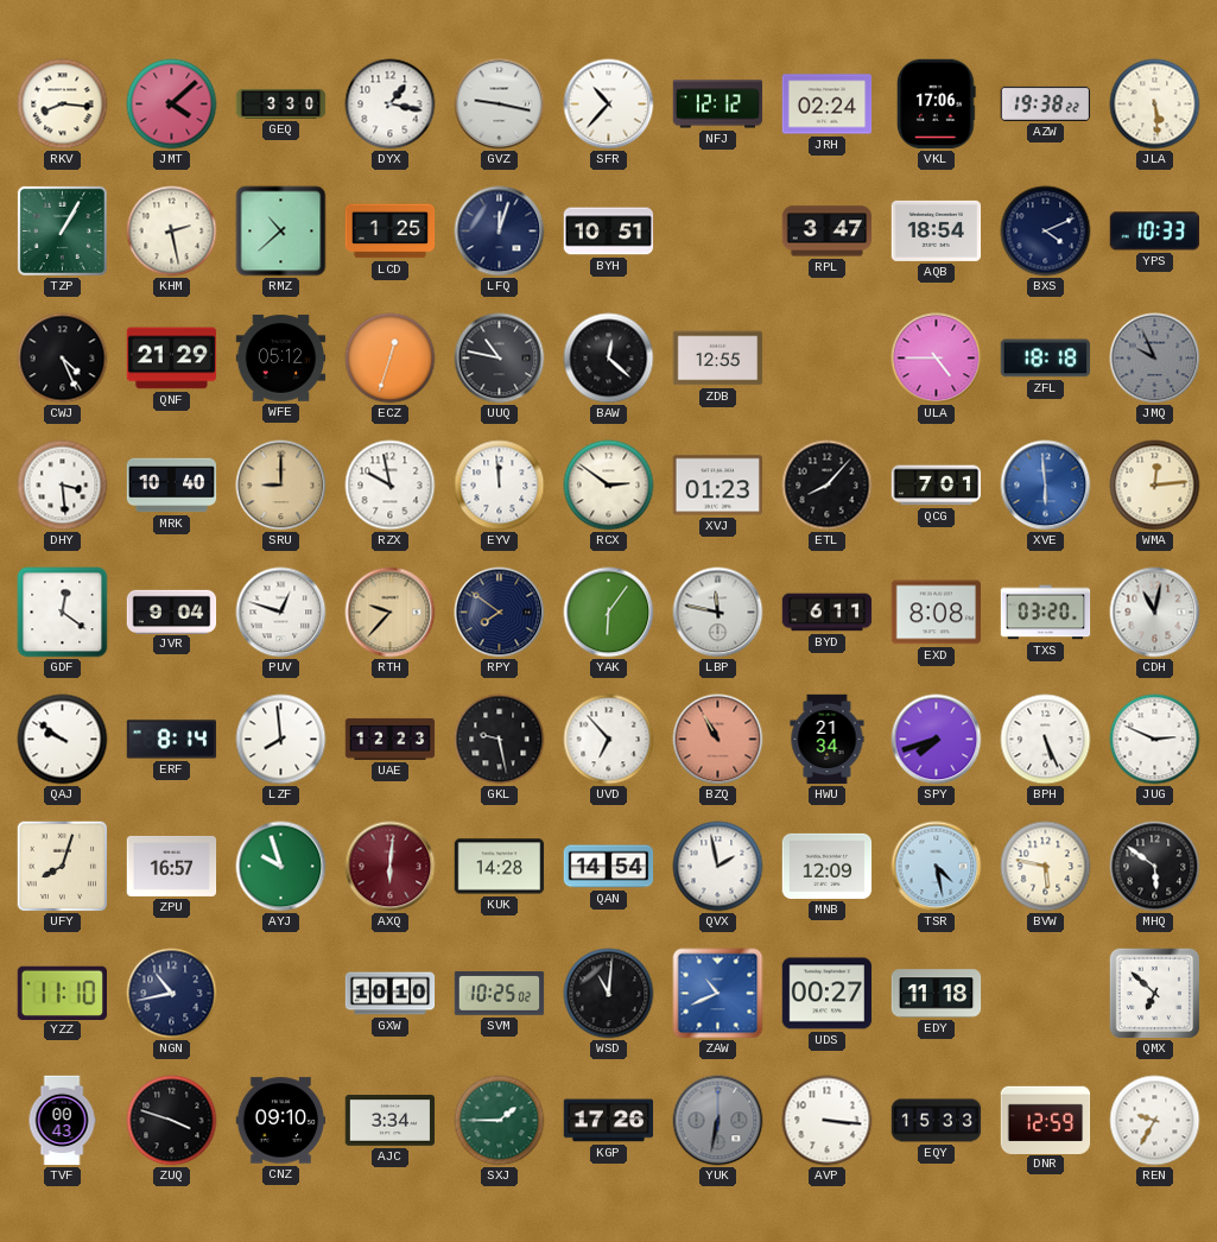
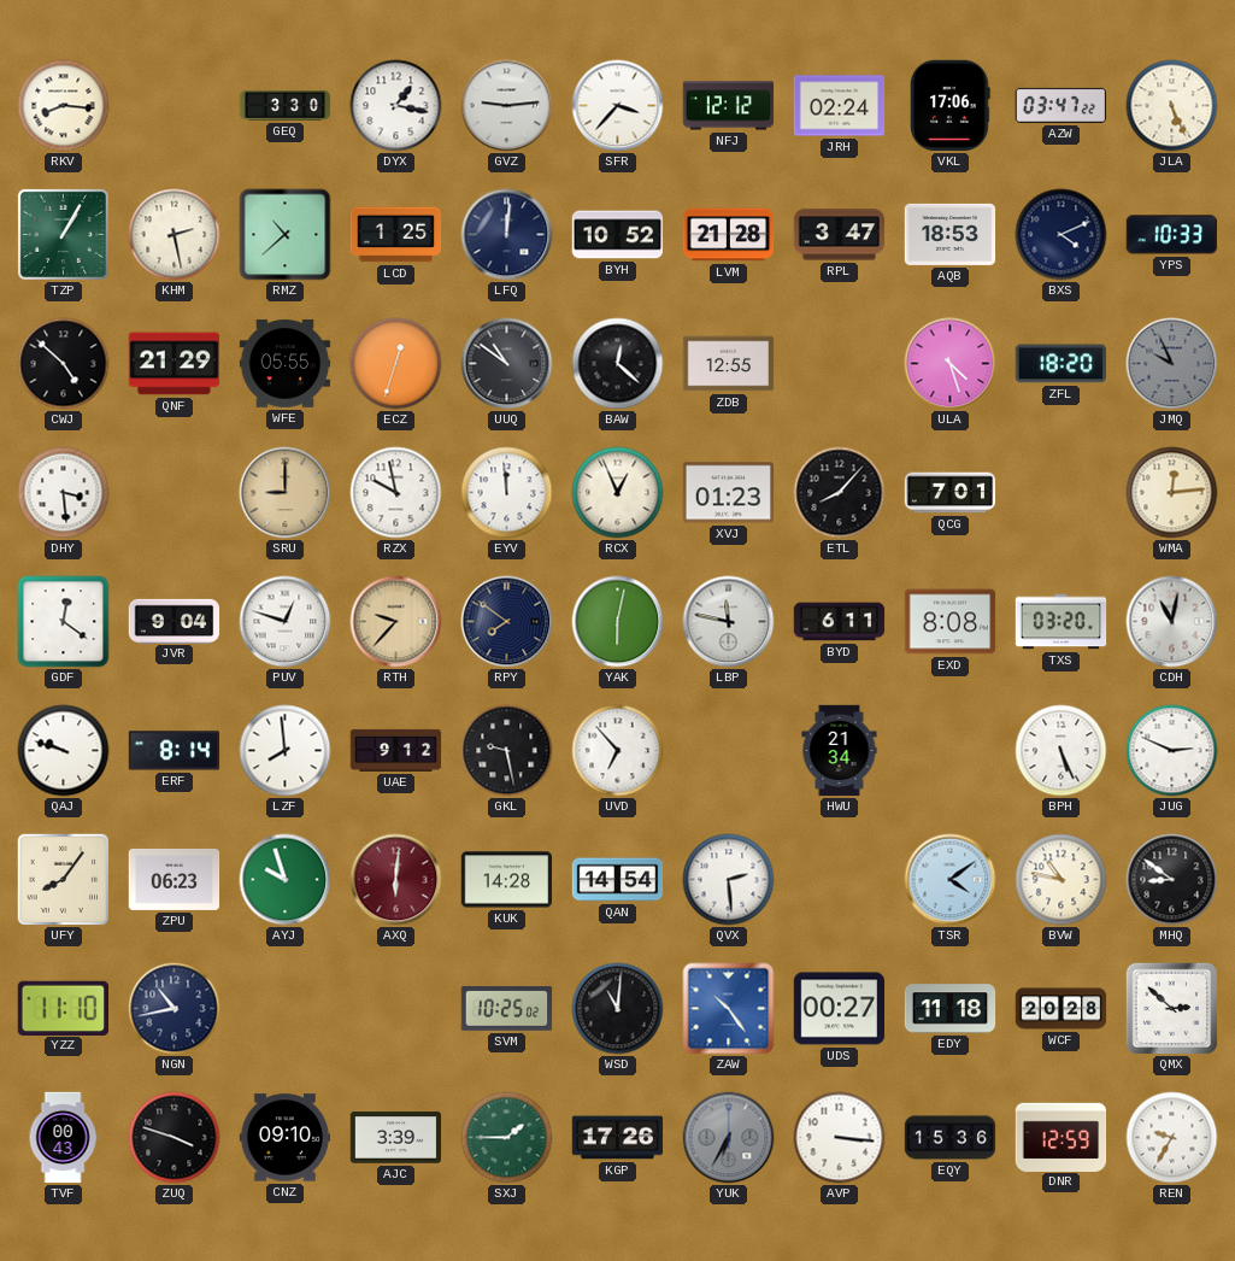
JMT: 4:08 -> none
GVZ: 9:17 -> 9:14
SFR: 10:37 -> 3:37
AZW: 19:38 -> 03:47
JLA: 5:29 -> 5:26
LFQ: 12:03 -> 12:01
BYH: 10:51 -> 10:52
LVM: none -> 21:28
AQB: 18:54 -> 18:53
CWJ: 4:26 -> 4:52
WFE: 05:12 -> 05:55
UUQ: 10:47 -> 10:51
ULA: 4:45 -> 4:27
ZFL: 18:18 -> 18:20
MRK: 10:40 -> none
RCX: 2:51 -> 12:56
XVE: 5:59 -> none
YAK: 6:06 -> 6:02
QAJ: 9:51 -> 9:48
UAE: 12:23 -> 9:12
BZQ: 10:55 -> none
SPY: 7:42 -> none
UFY: 8:03 -> 8:06
ZPU: 16:57 -> 06:23
QVX: 1:58 -> 2:29
MNB: 12:09 -> none
TSR: 4:28 -> 4:09
BVW: 5:47 -> 10:47
MHQ: 5:51 -> 8:51
GXW: 10:10 -> none
ZAW: 10:41 -> 10:24
WCF: none -> 20:28
QMX: 6:52 -> 2:52
AJC: 3:34 -> 3:39
YUK: 6:32 -> 6:35
EQY: 15:33 -> 15:36
